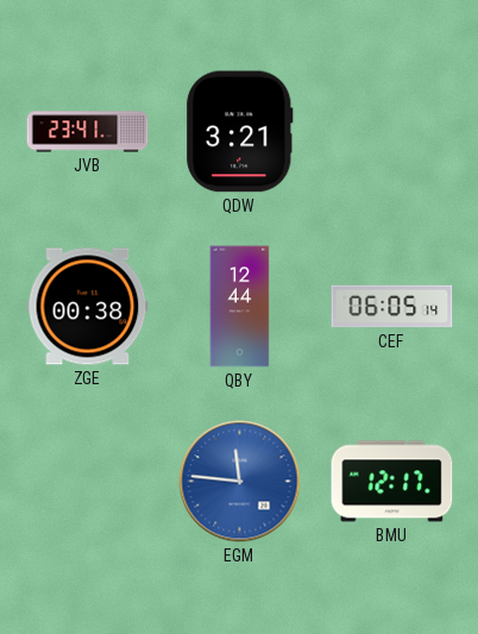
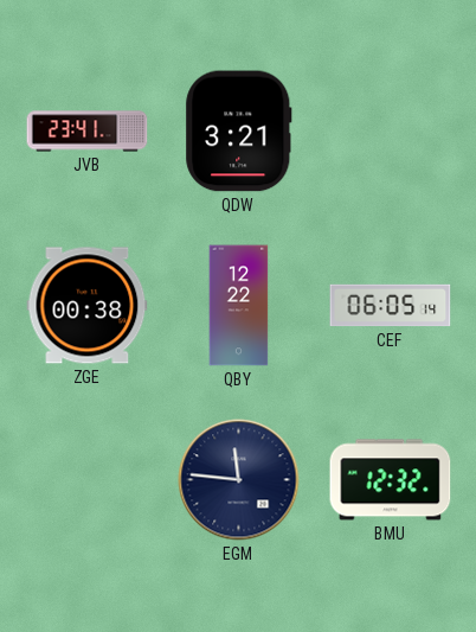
QBY: 12:44 -> 12:22
EGM dial: blue -> navy
BMU: 12:17 -> 12:32
